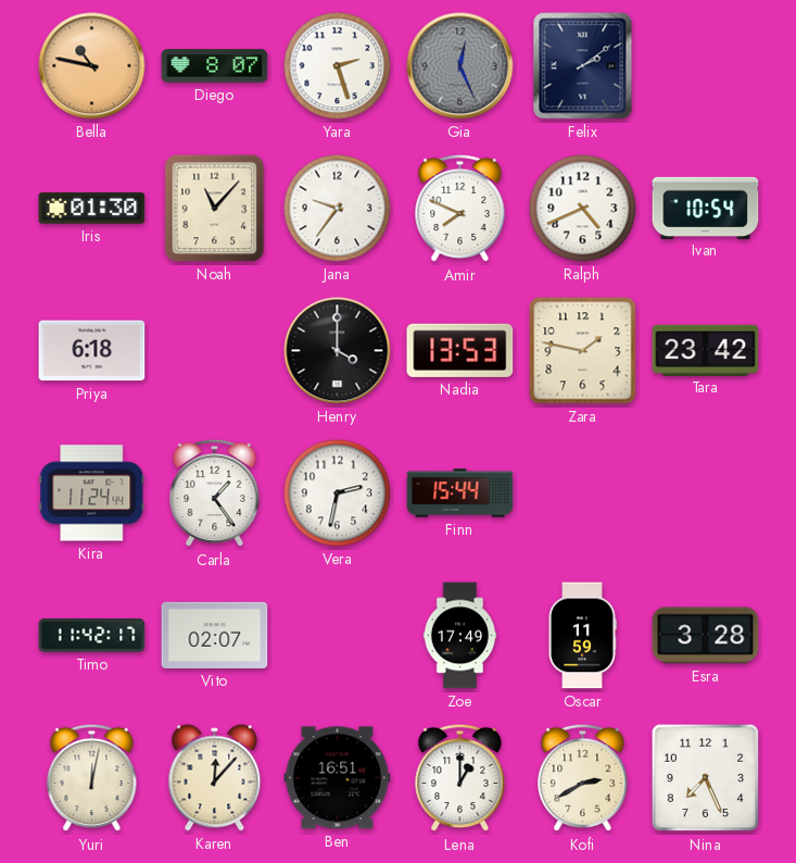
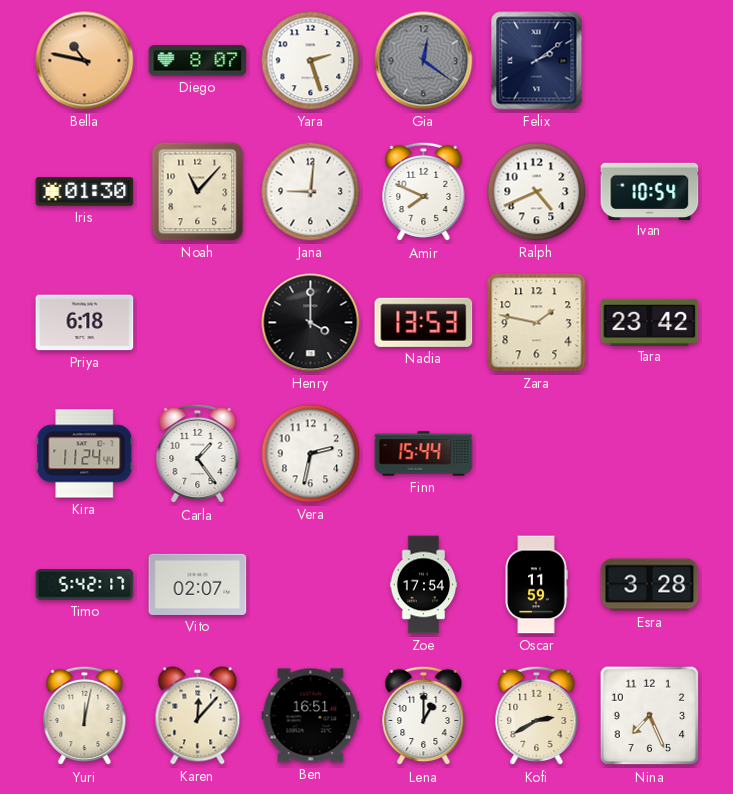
Gia: 12:26 -> 12:21
Jana: 9:36 -> 9:01
Timo: 11:42 -> 5:42
Zoe: 17:49 -> 17:54
